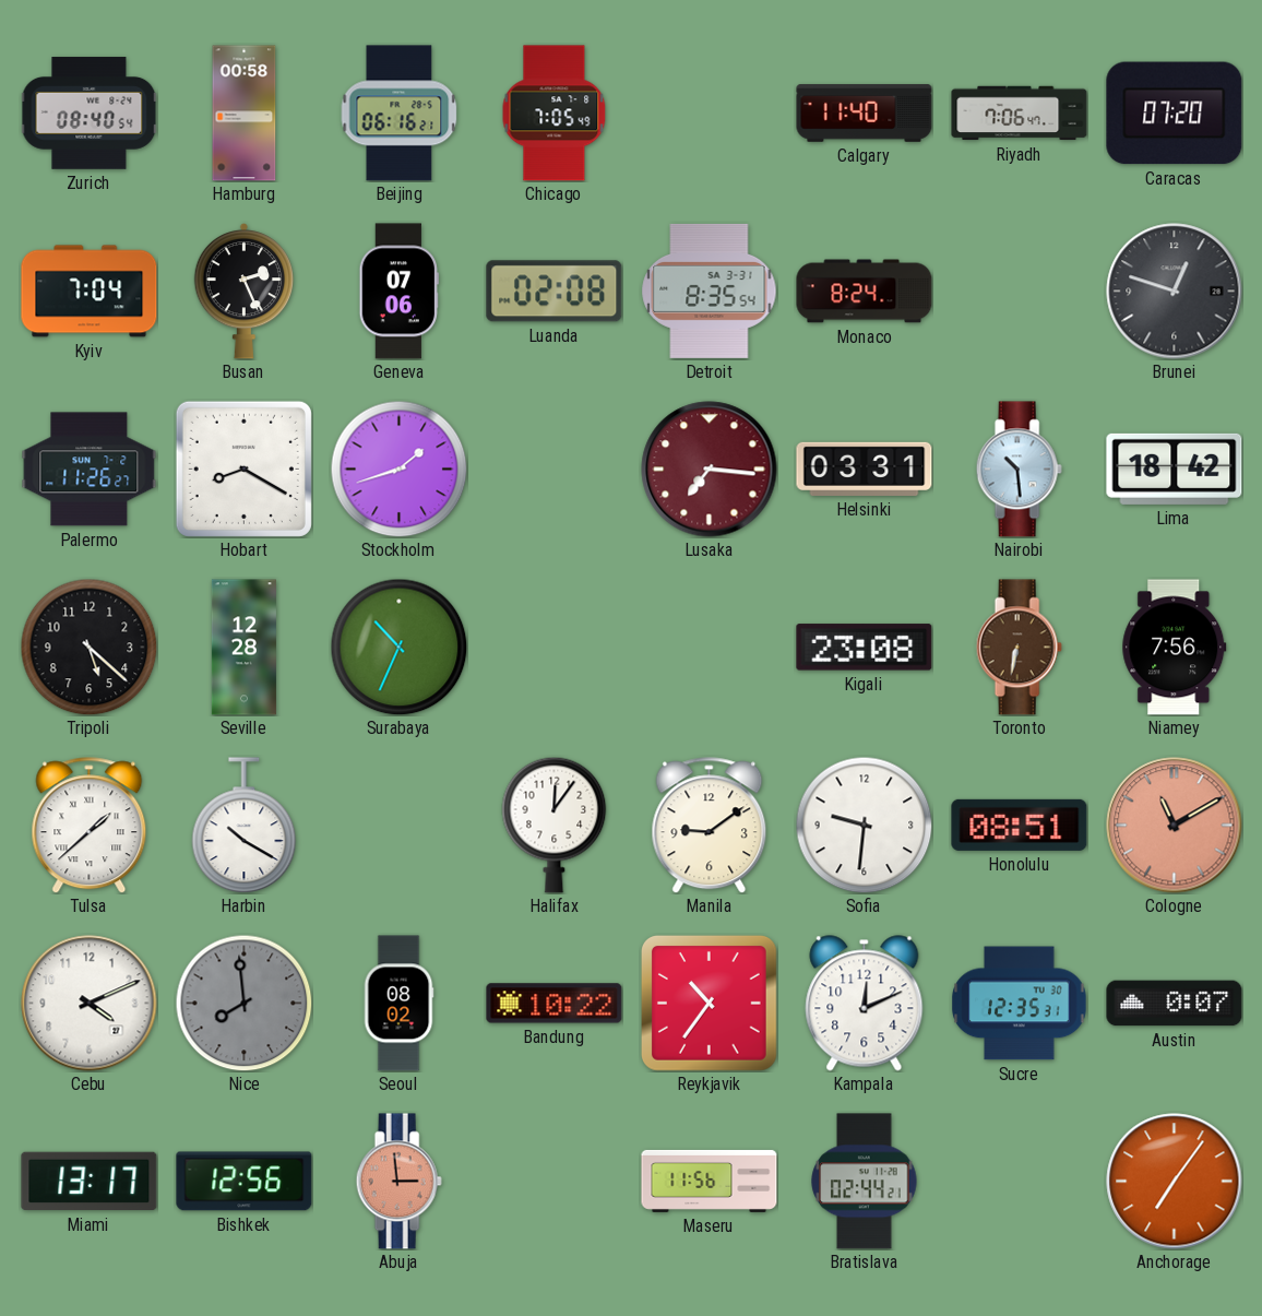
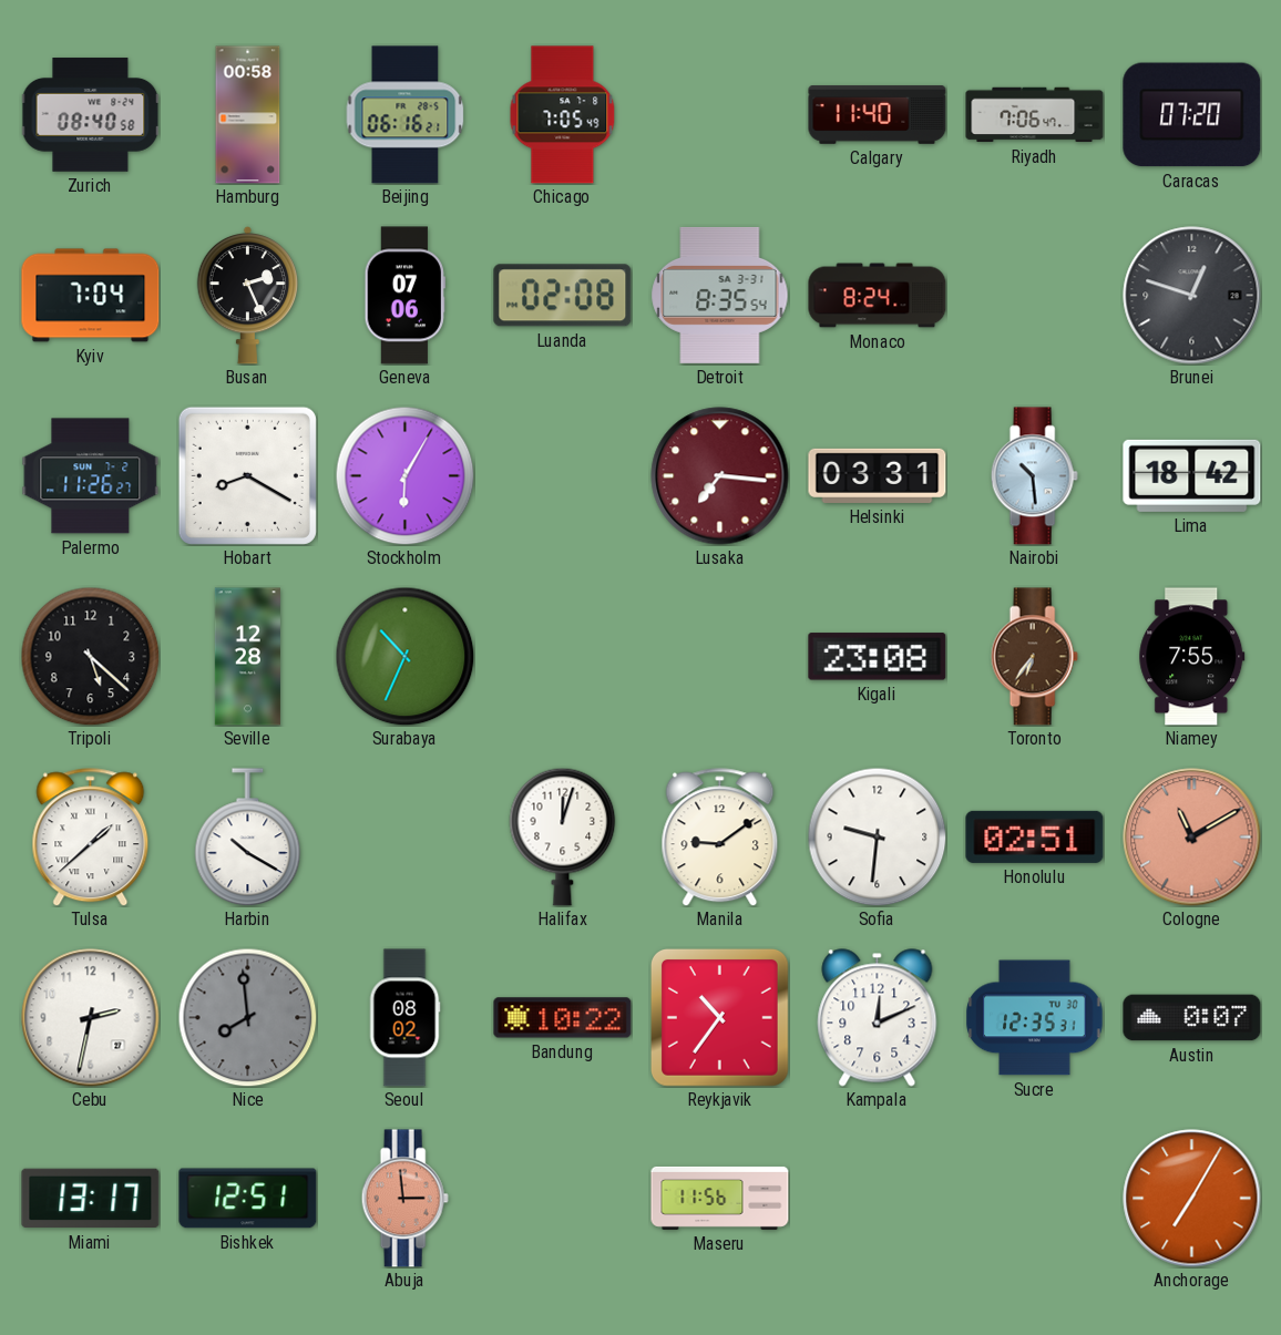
Zurich: 08:40:54 -> 08:40:58
Stockholm: 1:42 -> 6:05
Toronto: 6:32 -> 6:36
Niamey: 7:56 -> 7:55
Halifax: 12:06 -> 12:03
Honolulu: 08:51 -> 02:51
Cebu: 4:11 -> 2:32
Bishkek: 12:56 -> 12:51
Bratislava: 02:44 -> none
Anchorage: 7:06 -> 7:05
